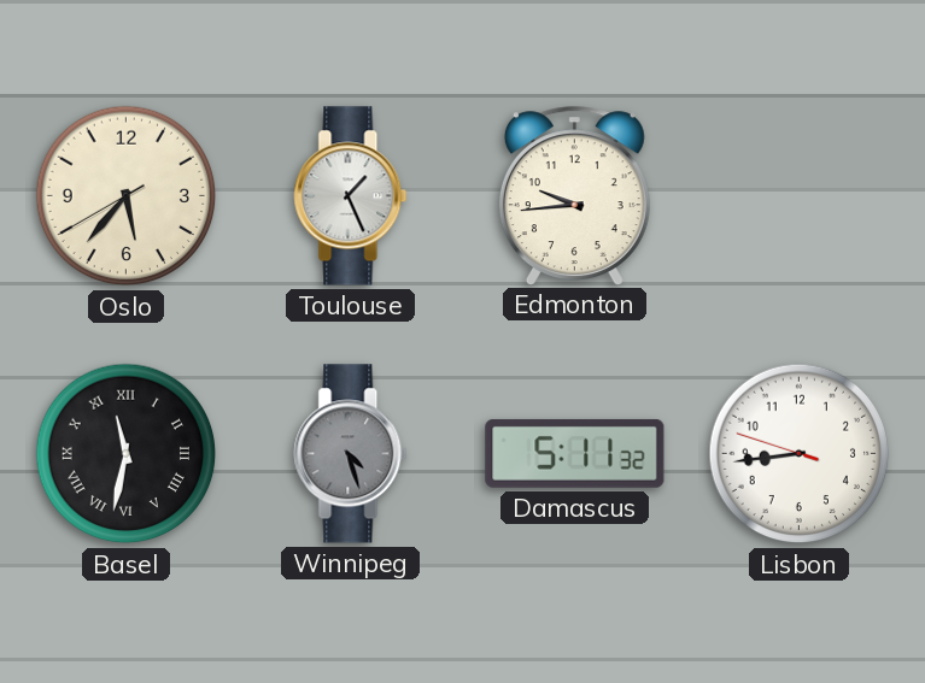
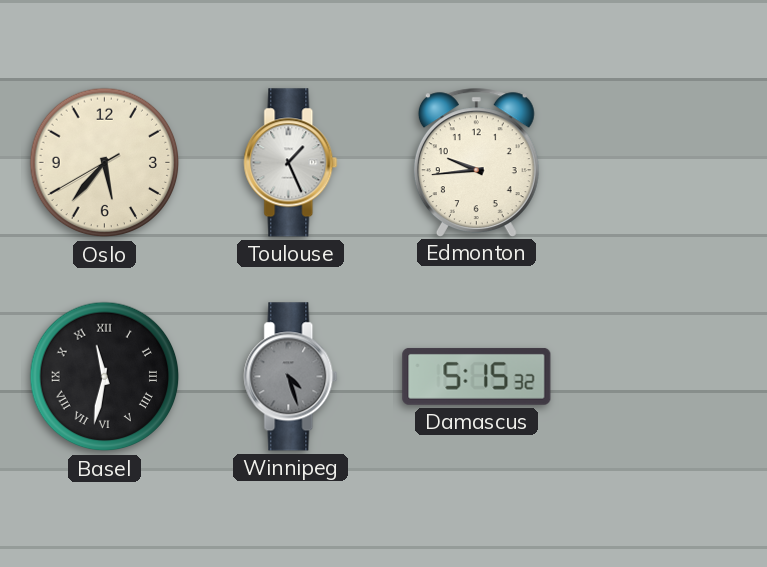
Damascus: 5:11 -> 5:15
Lisbon: 8:43 -> none
